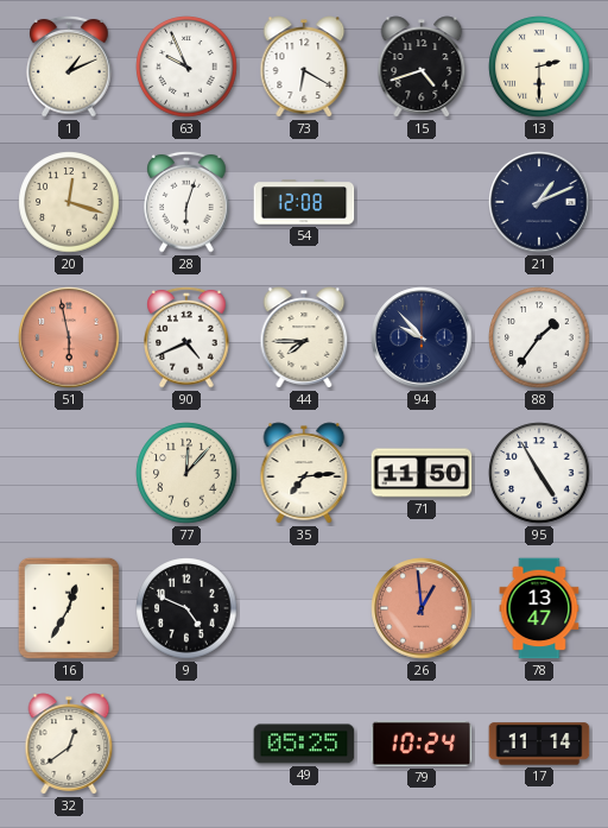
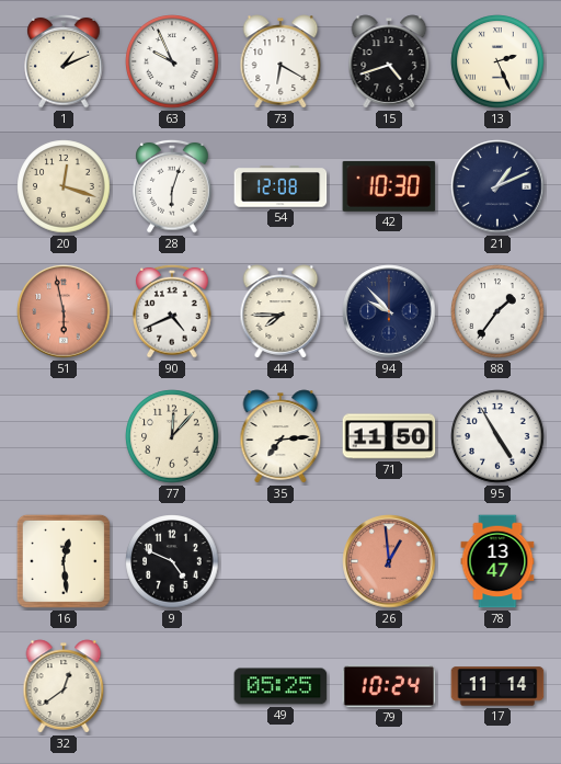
13: 2:30 -> 2:26
42: none -> 10:30
16: 12:35 -> 12:29
